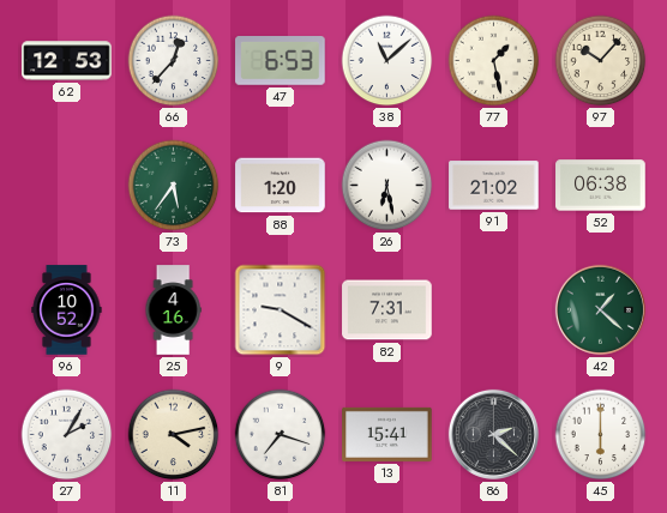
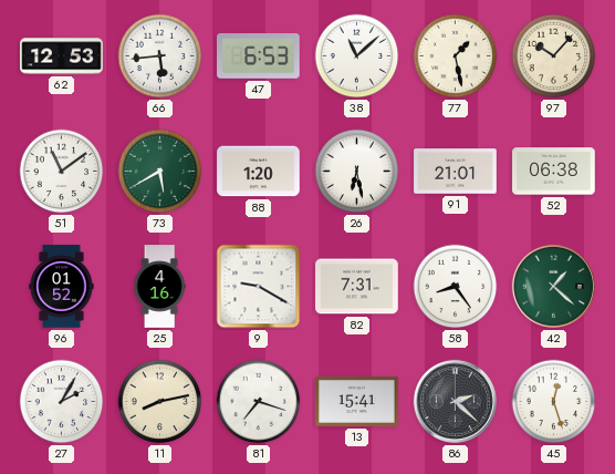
66: 12:37 -> 5:44
51: none -> 11:09
73: 5:36 -> 5:40
91: 21:02 -> 21:01
96: 10:52 -> 01:52
58: none -> 8:24
11: 4:13 -> 8:13
45: 6:00 -> 12:27
